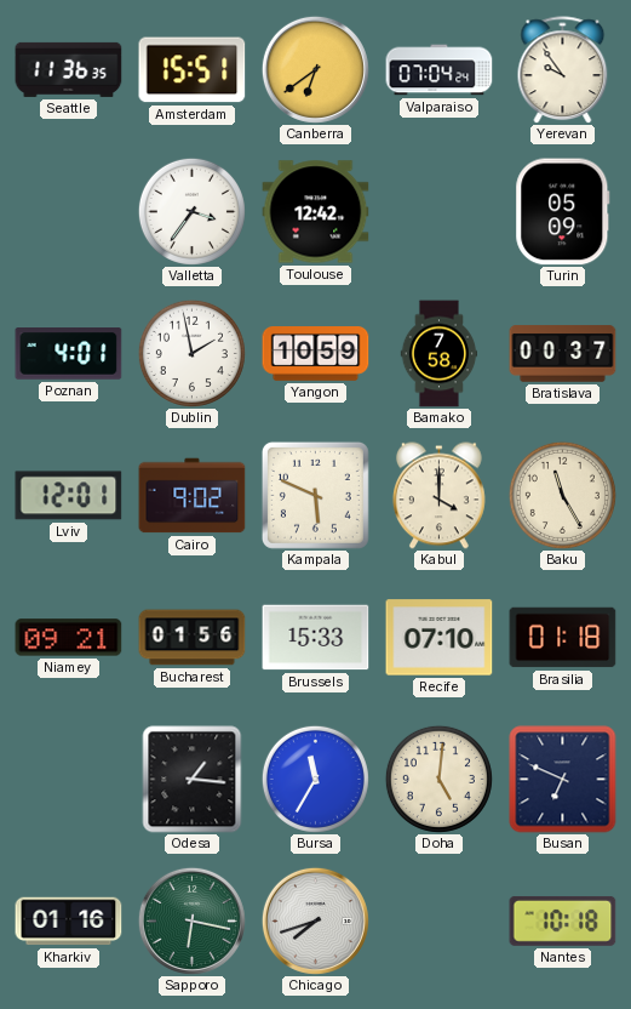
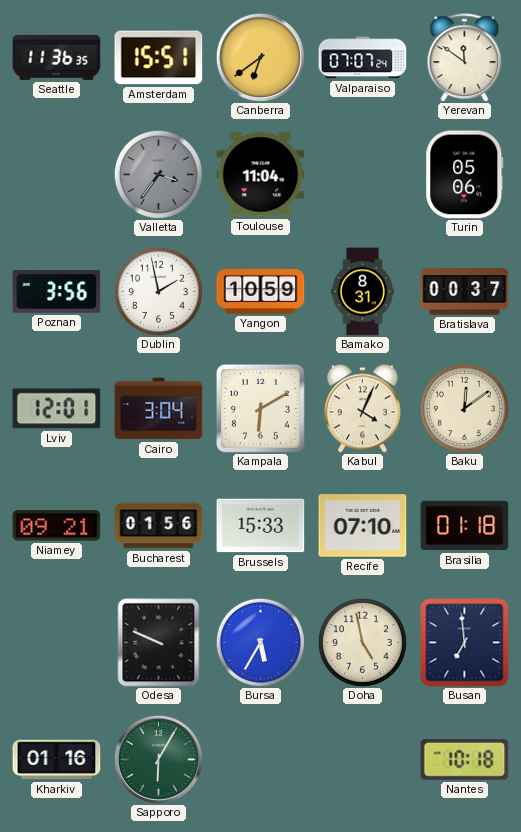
Valparaiso: 07:04 -> 07:07
Yerevan: 9:54 -> 11:51
Valletta dial: white -> grey
Toulouse: 12:42 -> 11:04
Turin: 05:09 -> 05:06
Poznan: 4:01 -> 3:56
Bamako: 7:58 -> 8:31
Cairo: 9:02 -> 3:04
Kampala: 5:49 -> 6:10
Kabul: 4:00 -> 4:04
Baku: 11:25 -> 12:09
Odesa: 1:16 -> 9:49
Bursa: 11:35 -> 5:35
Doha: 5:01 -> 4:58
Busan: 6:49 -> 6:59
Sapporo: 6:17 -> 6:05
Chicago: 7:42 -> none
